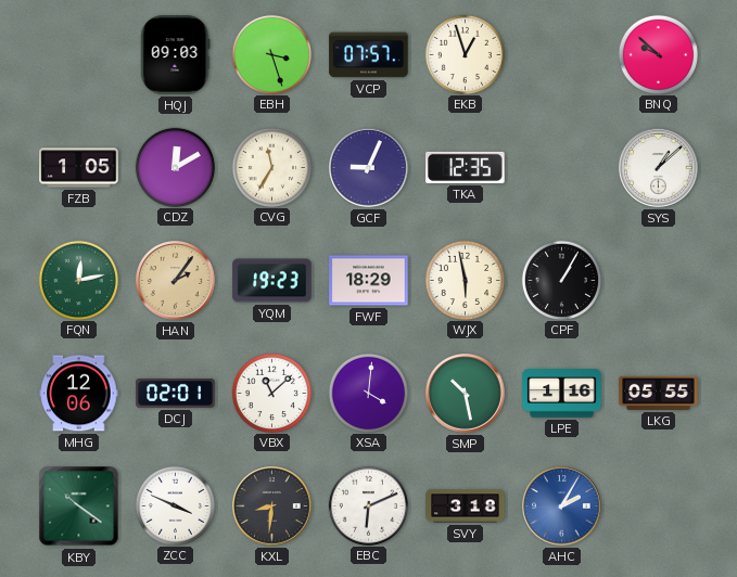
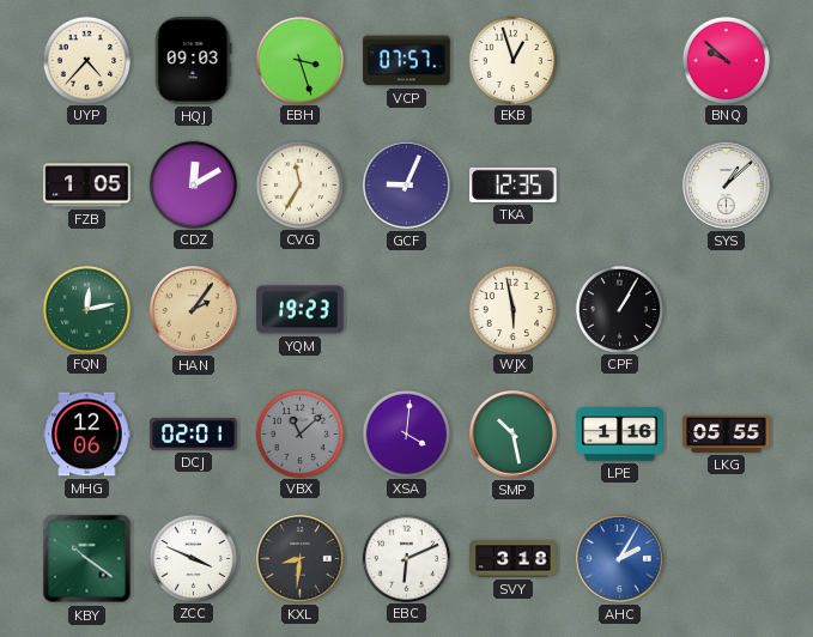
UYP: none -> 4:37
FWF: 18:29 -> none
VBX dial: white -> grey
